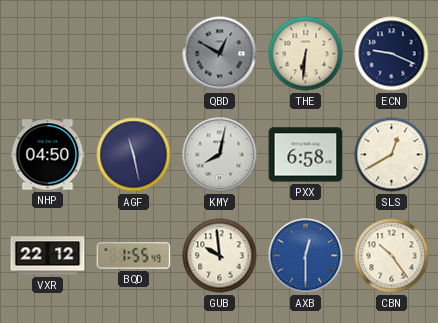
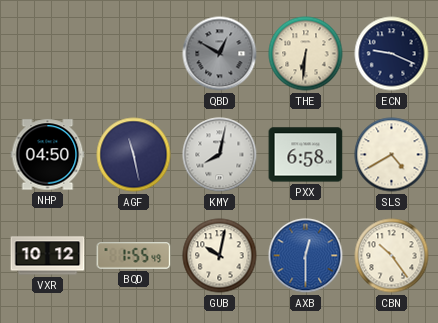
SLS: 12:40 -> 4:40
VXR: 22:12 -> 10:12
GUB: 9:59 -> 10:02
